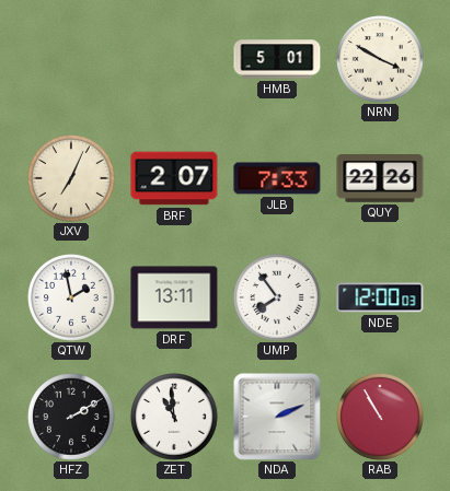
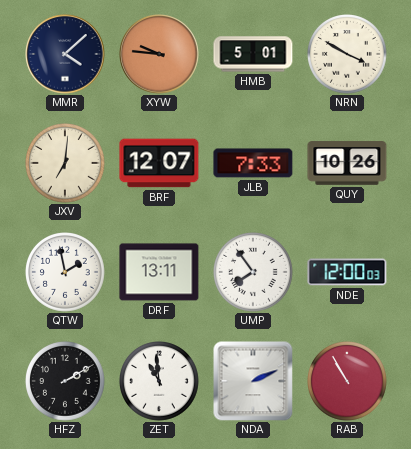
MMR: none -> 4:08
XYW: none -> 9:46
JXV: 7:04 -> 7:01
BRF: 2:07 -> 12:07
QUY: 22:26 -> 10:26
